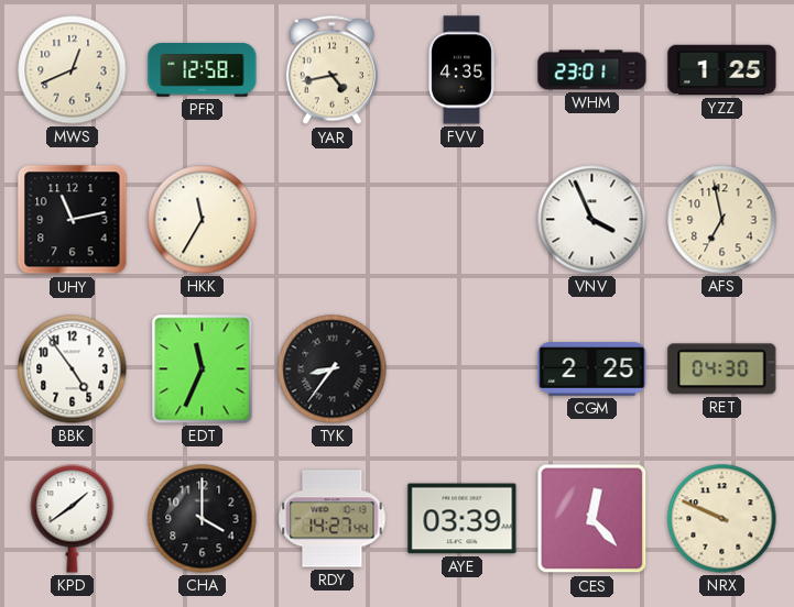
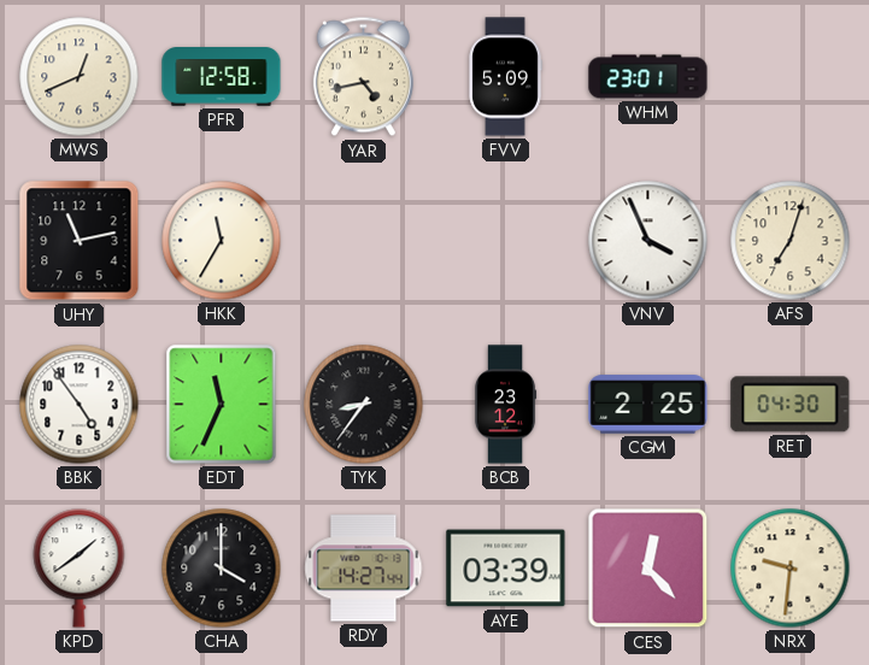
FVV: 4:35 -> 5:09
YZZ: 1:25 -> none
AFS: 6:58 -> 7:03
BCB: none -> 23:12
NRX: 9:49 -> 9:31
